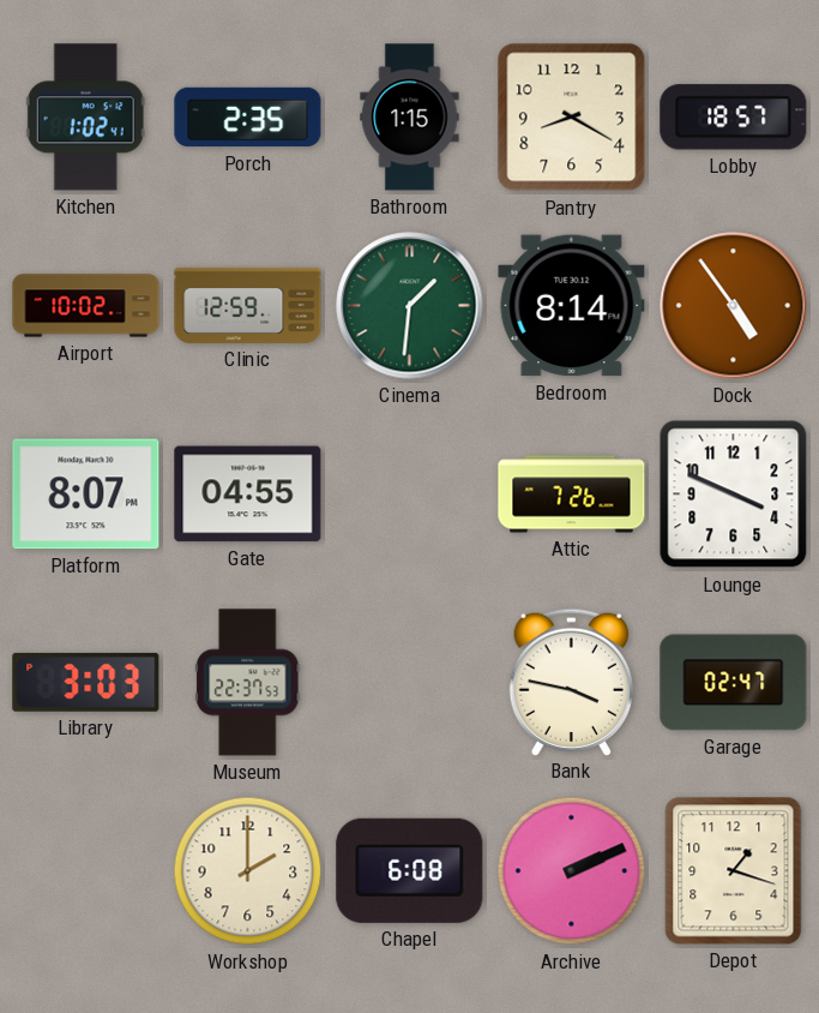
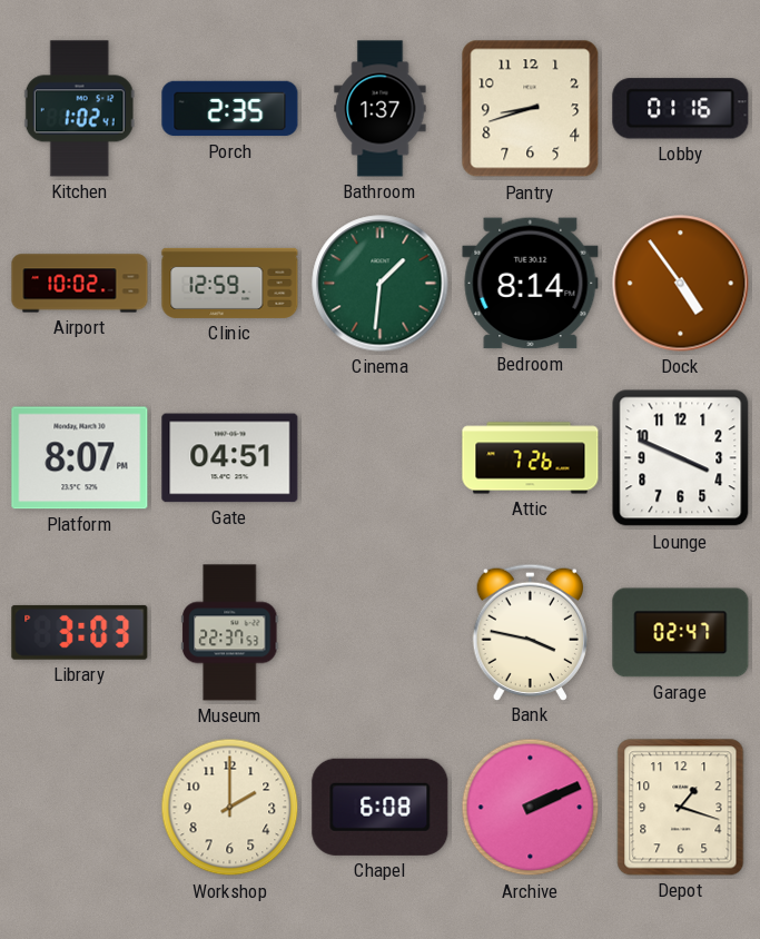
Bathroom: 1:15 -> 1:37
Pantry: 8:20 -> 8:42
Lobby: 18:57 -> 01:16
Gate: 04:55 -> 04:51
